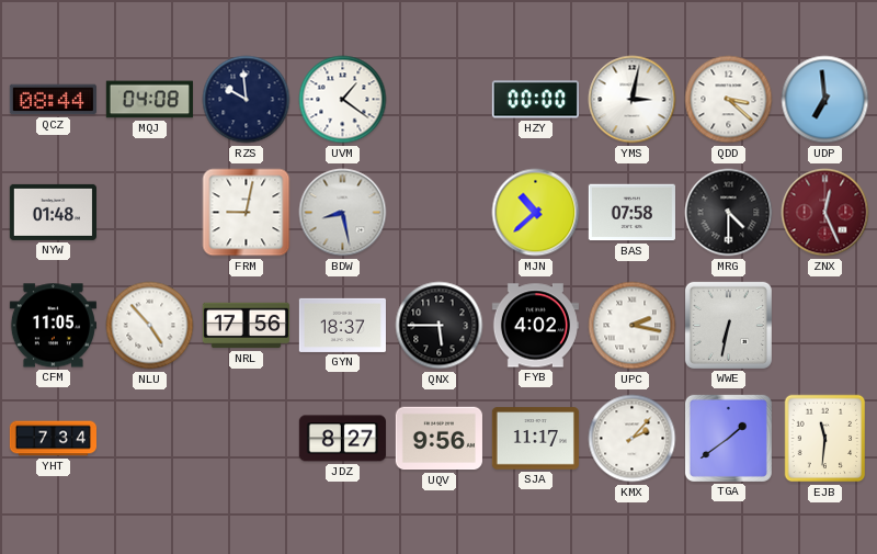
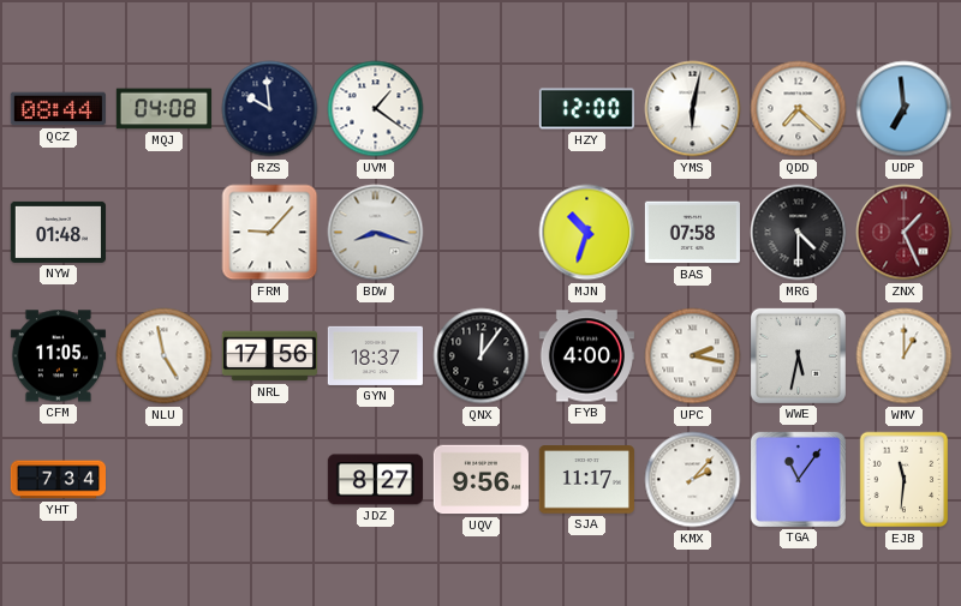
HZY: 00:00 -> 12:00
YMS: 3:02 -> 6:02
QDD: 3:22 -> 7:22
FRM: 9:02 -> 9:07
BDW: 8:28 -> 8:18
MJN: 10:38 -> 10:33
ZNX: 12:26 -> 1:26
NLU: 4:53 -> 4:58
QNX: 5:45 -> 12:06
FYB: 4:02 -> 4:00
WWE: 6:32 -> 5:32
WMV: none -> 1:00
TGA: 1:39 -> 11:06
